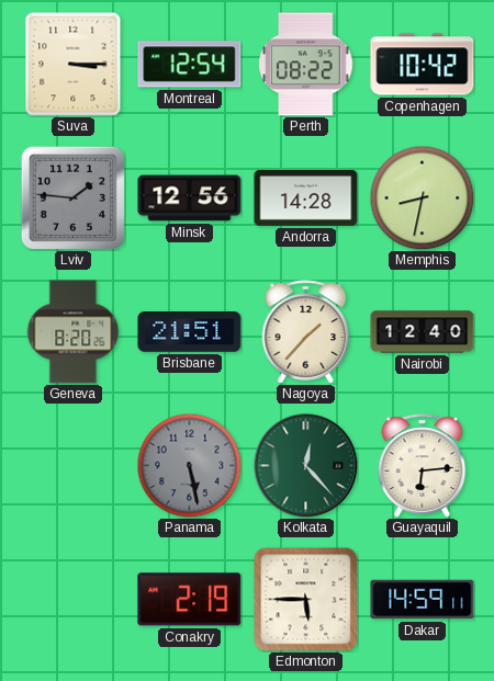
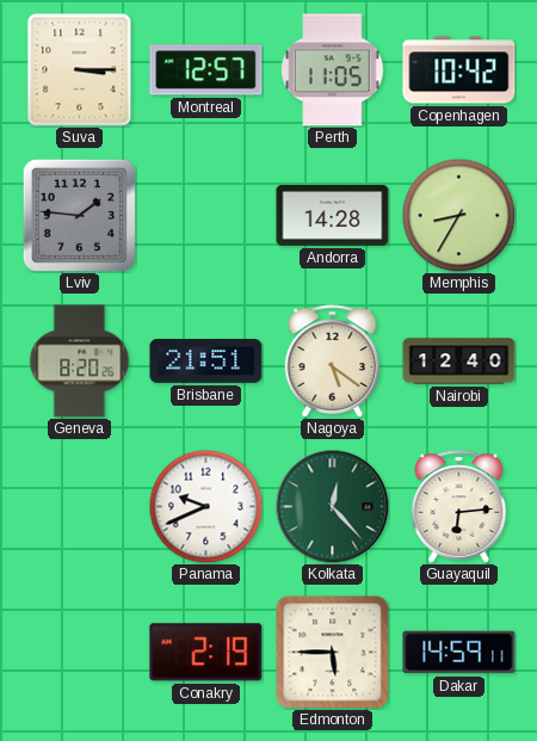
Montreal: 12:54 -> 12:57
Perth: 08:22 -> 11:05
Minsk: 12:56 -> none
Memphis: 8:32 -> 8:35
Nagoya: 1:37 -> 5:21
Panama: 5:28 -> 9:41
Panama dial: grey -> white
